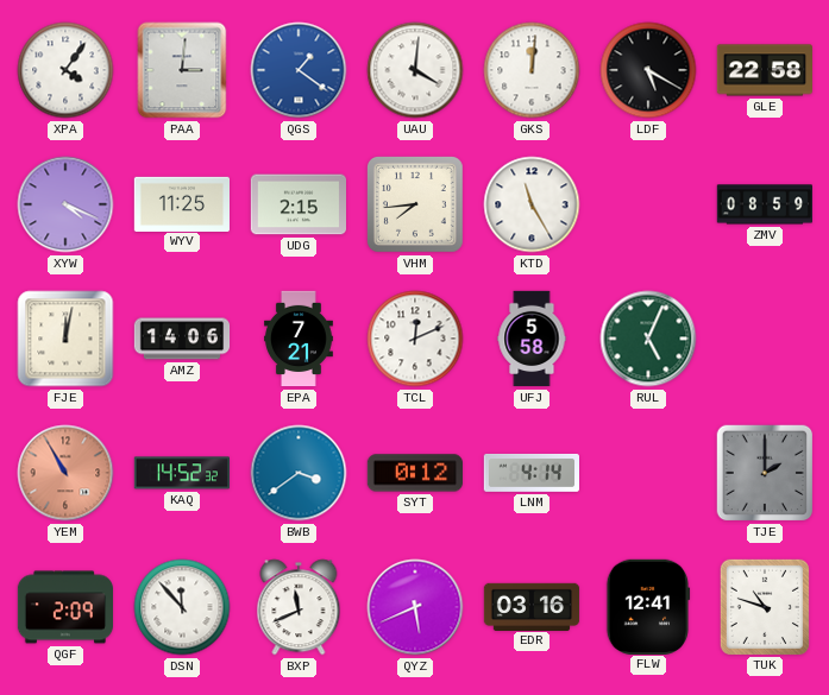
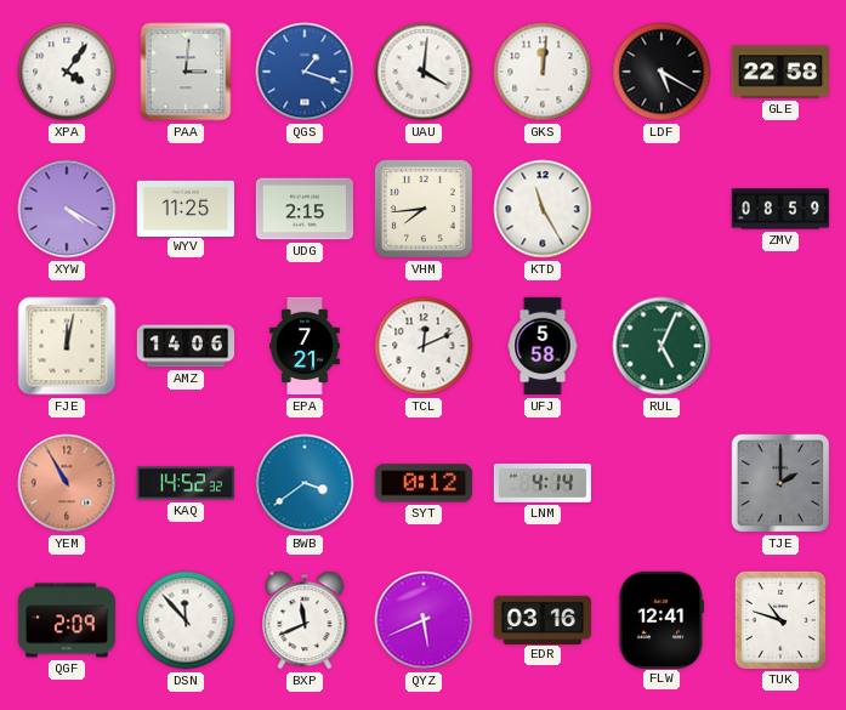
QGS: 1:21 -> 1:18
XYW: 4:19 -> 4:20
